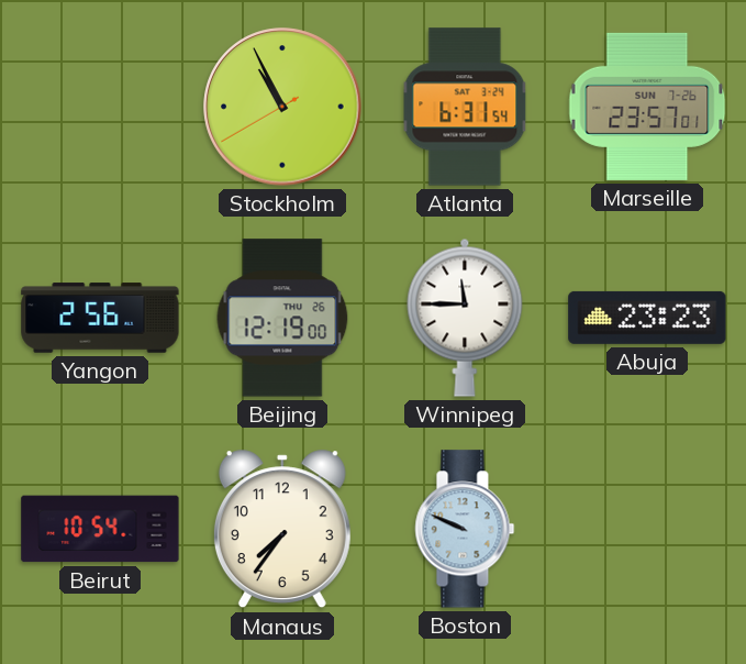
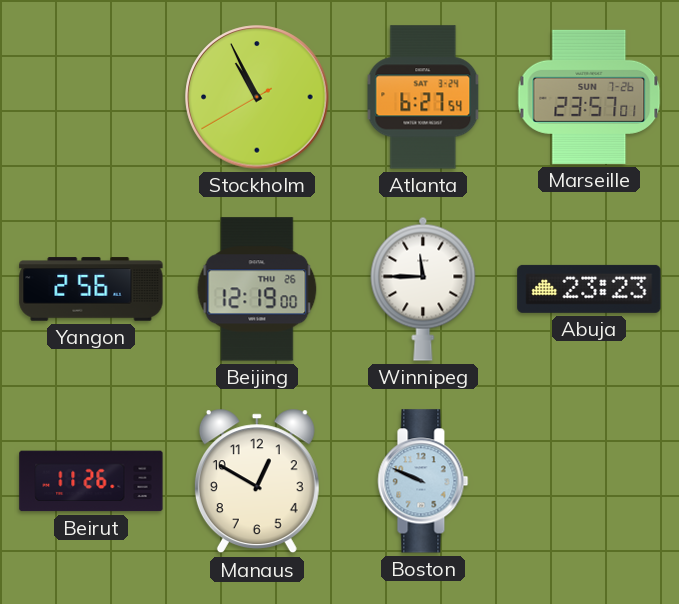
Atlanta: 6:31 -> 6:27
Beirut: 10:54 -> 11:26
Manaus: 7:36 -> 12:50
